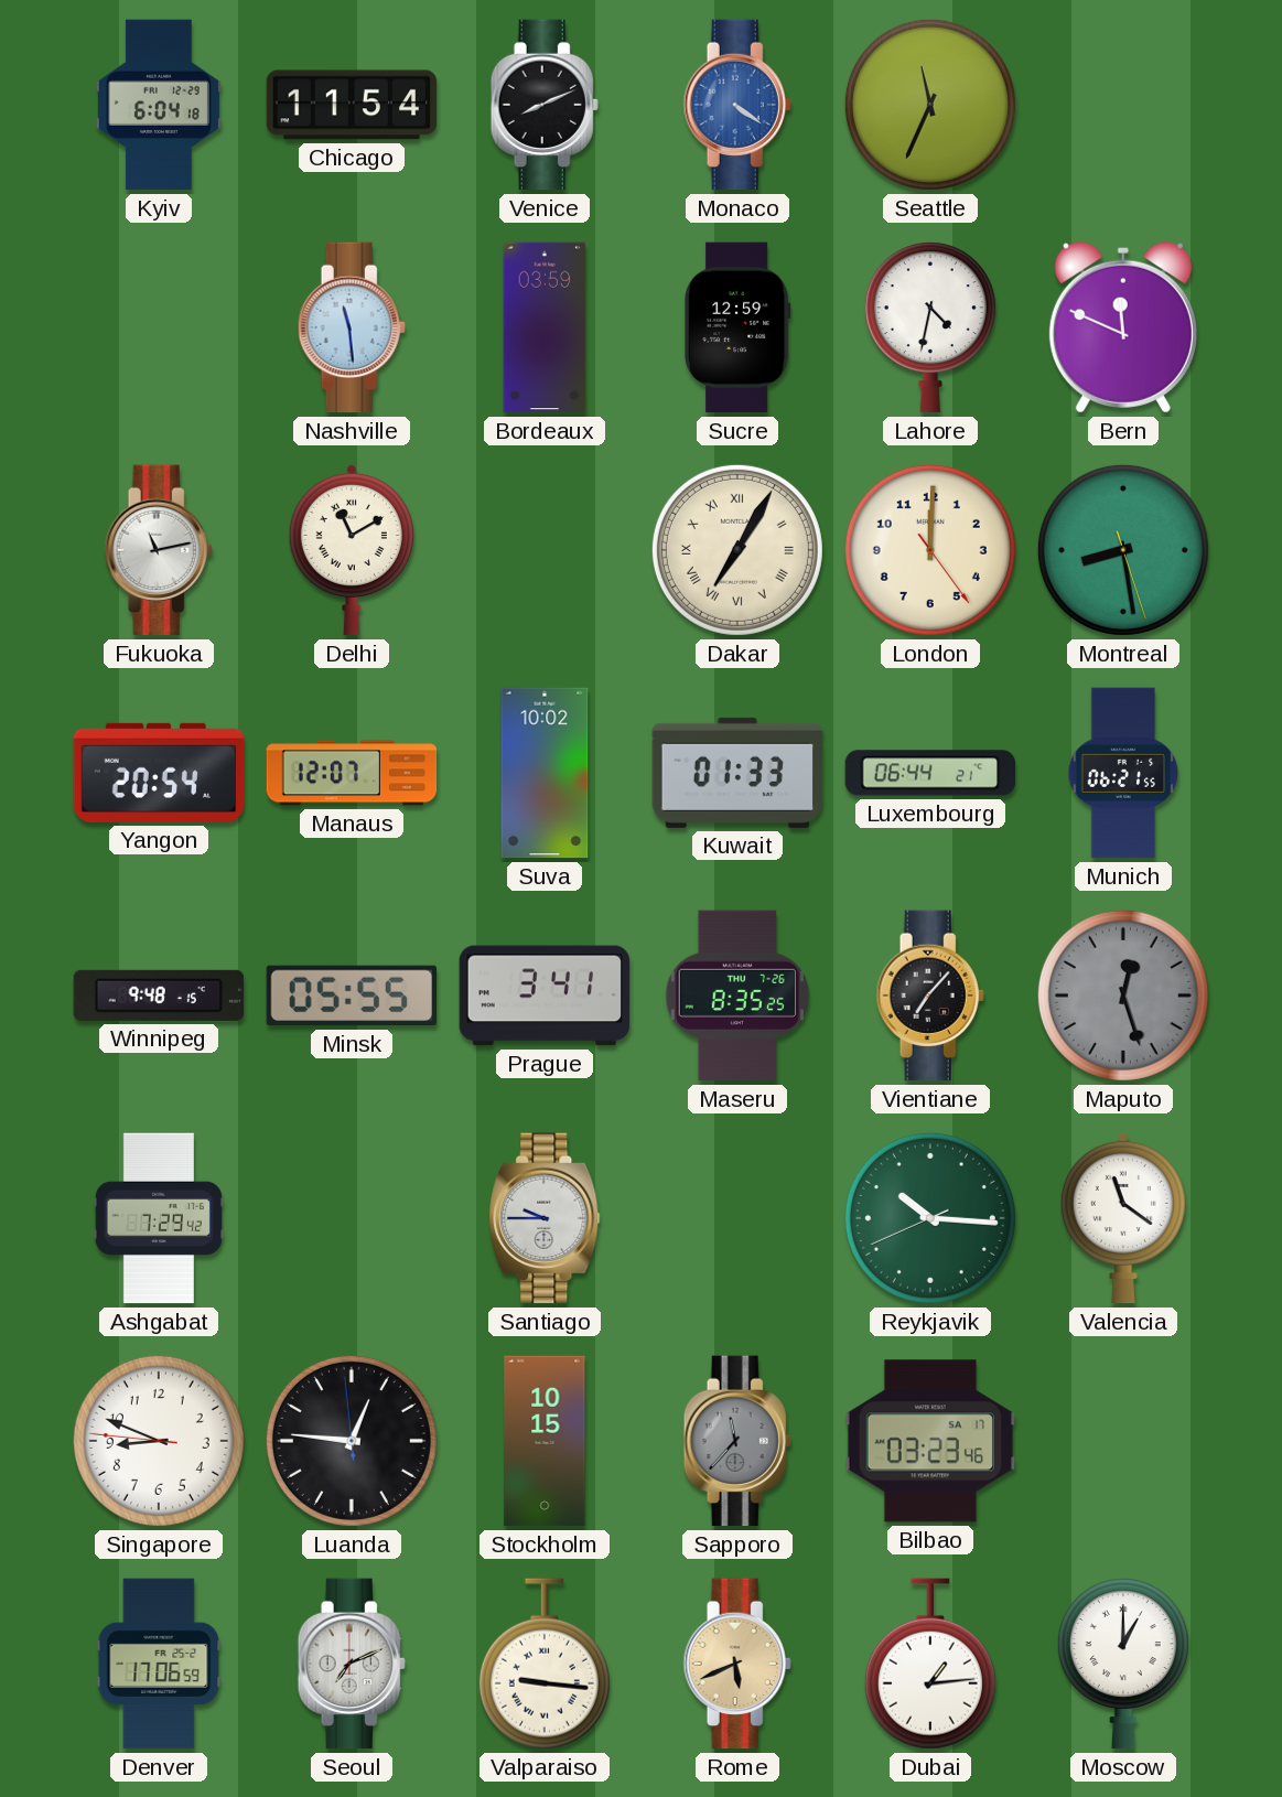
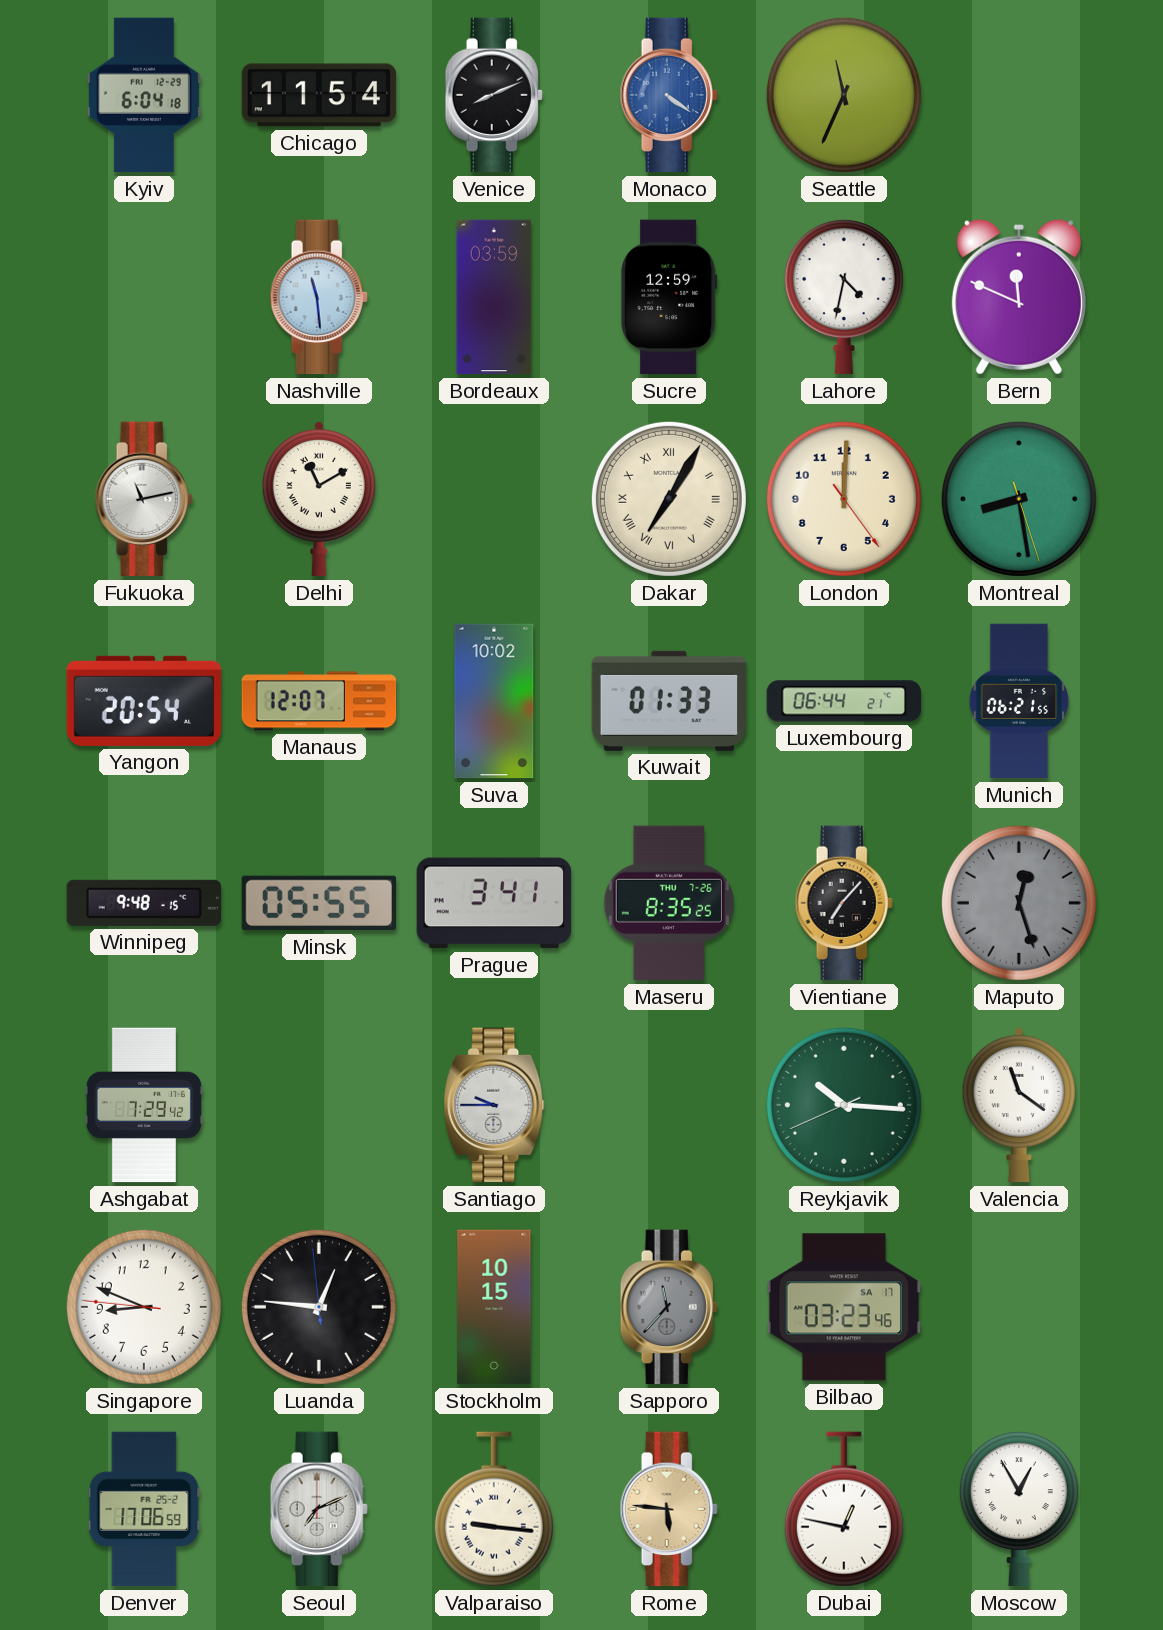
Rome: 5:41 -> 5:46
Dubai: 1:14 -> 12:47
Moscow: 1:00 -> 12:55
